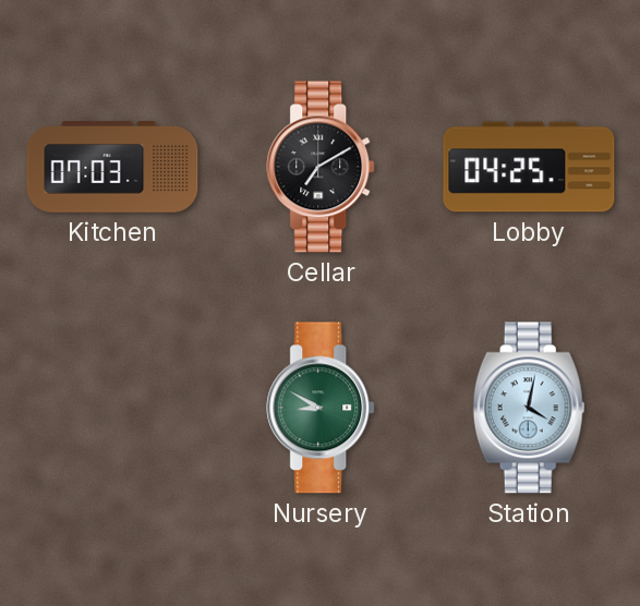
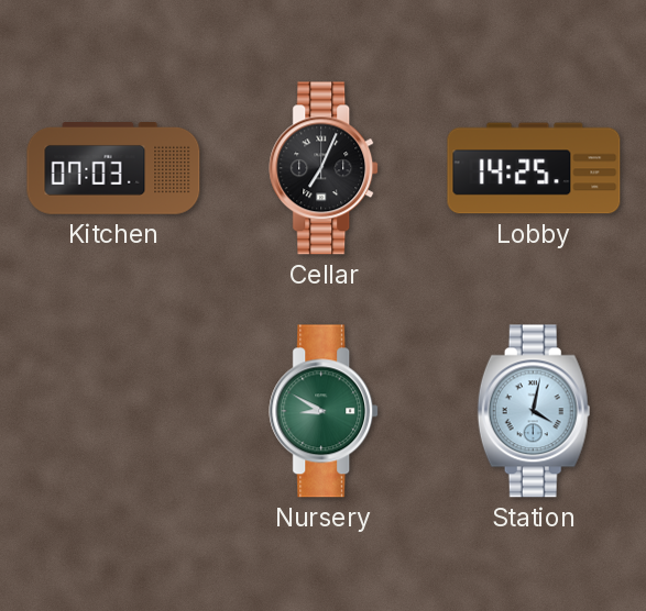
Cellar: 7:10 -> 7:04
Lobby: 04:25 -> 14:25
